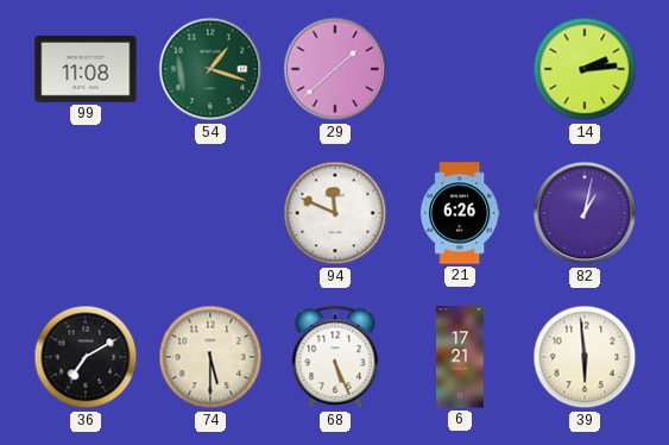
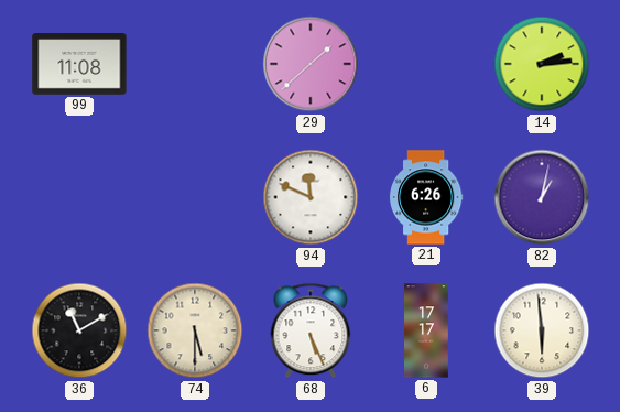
54: 1:18 -> none
36: 7:10 -> 11:10
6: 17:21 -> 17:17
